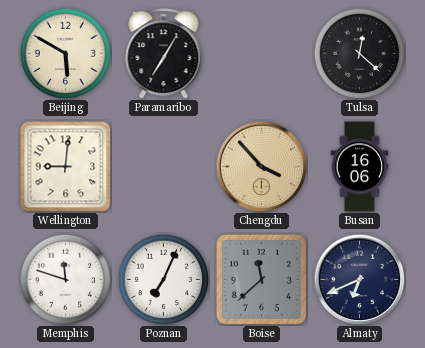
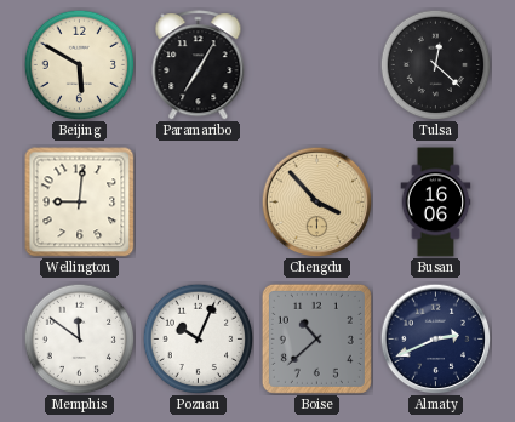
Memphis: 11:48 -> 11:51
Poznan: 7:04 -> 10:04
Boise: 11:38 -> 10:38
Almaty: 6:41 -> 2:41
